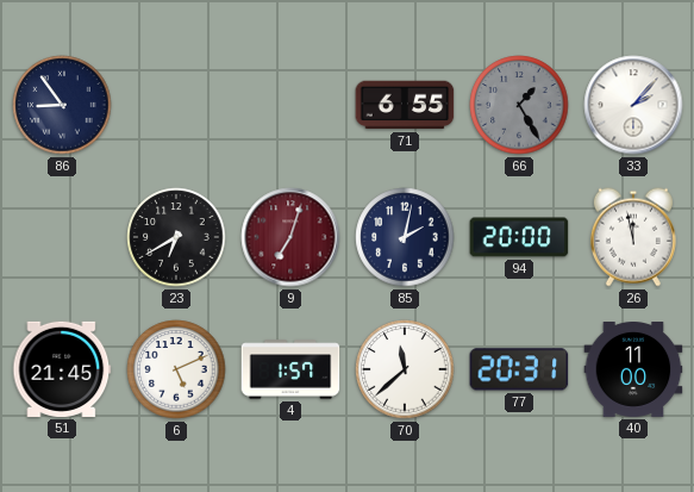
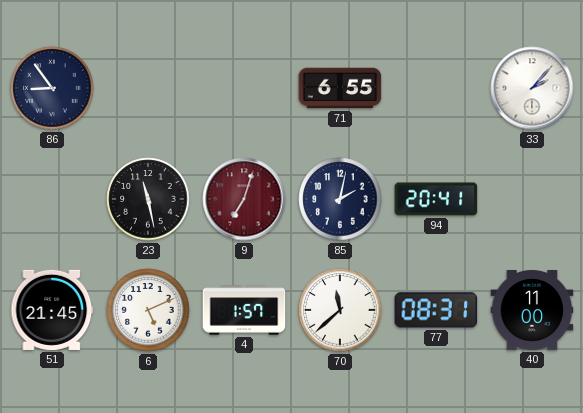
66: 1:25 -> none
23: 6:40 -> 11:28
94: 20:00 -> 20:41
26: 11:58 -> none
77: 20:31 -> 08:31
